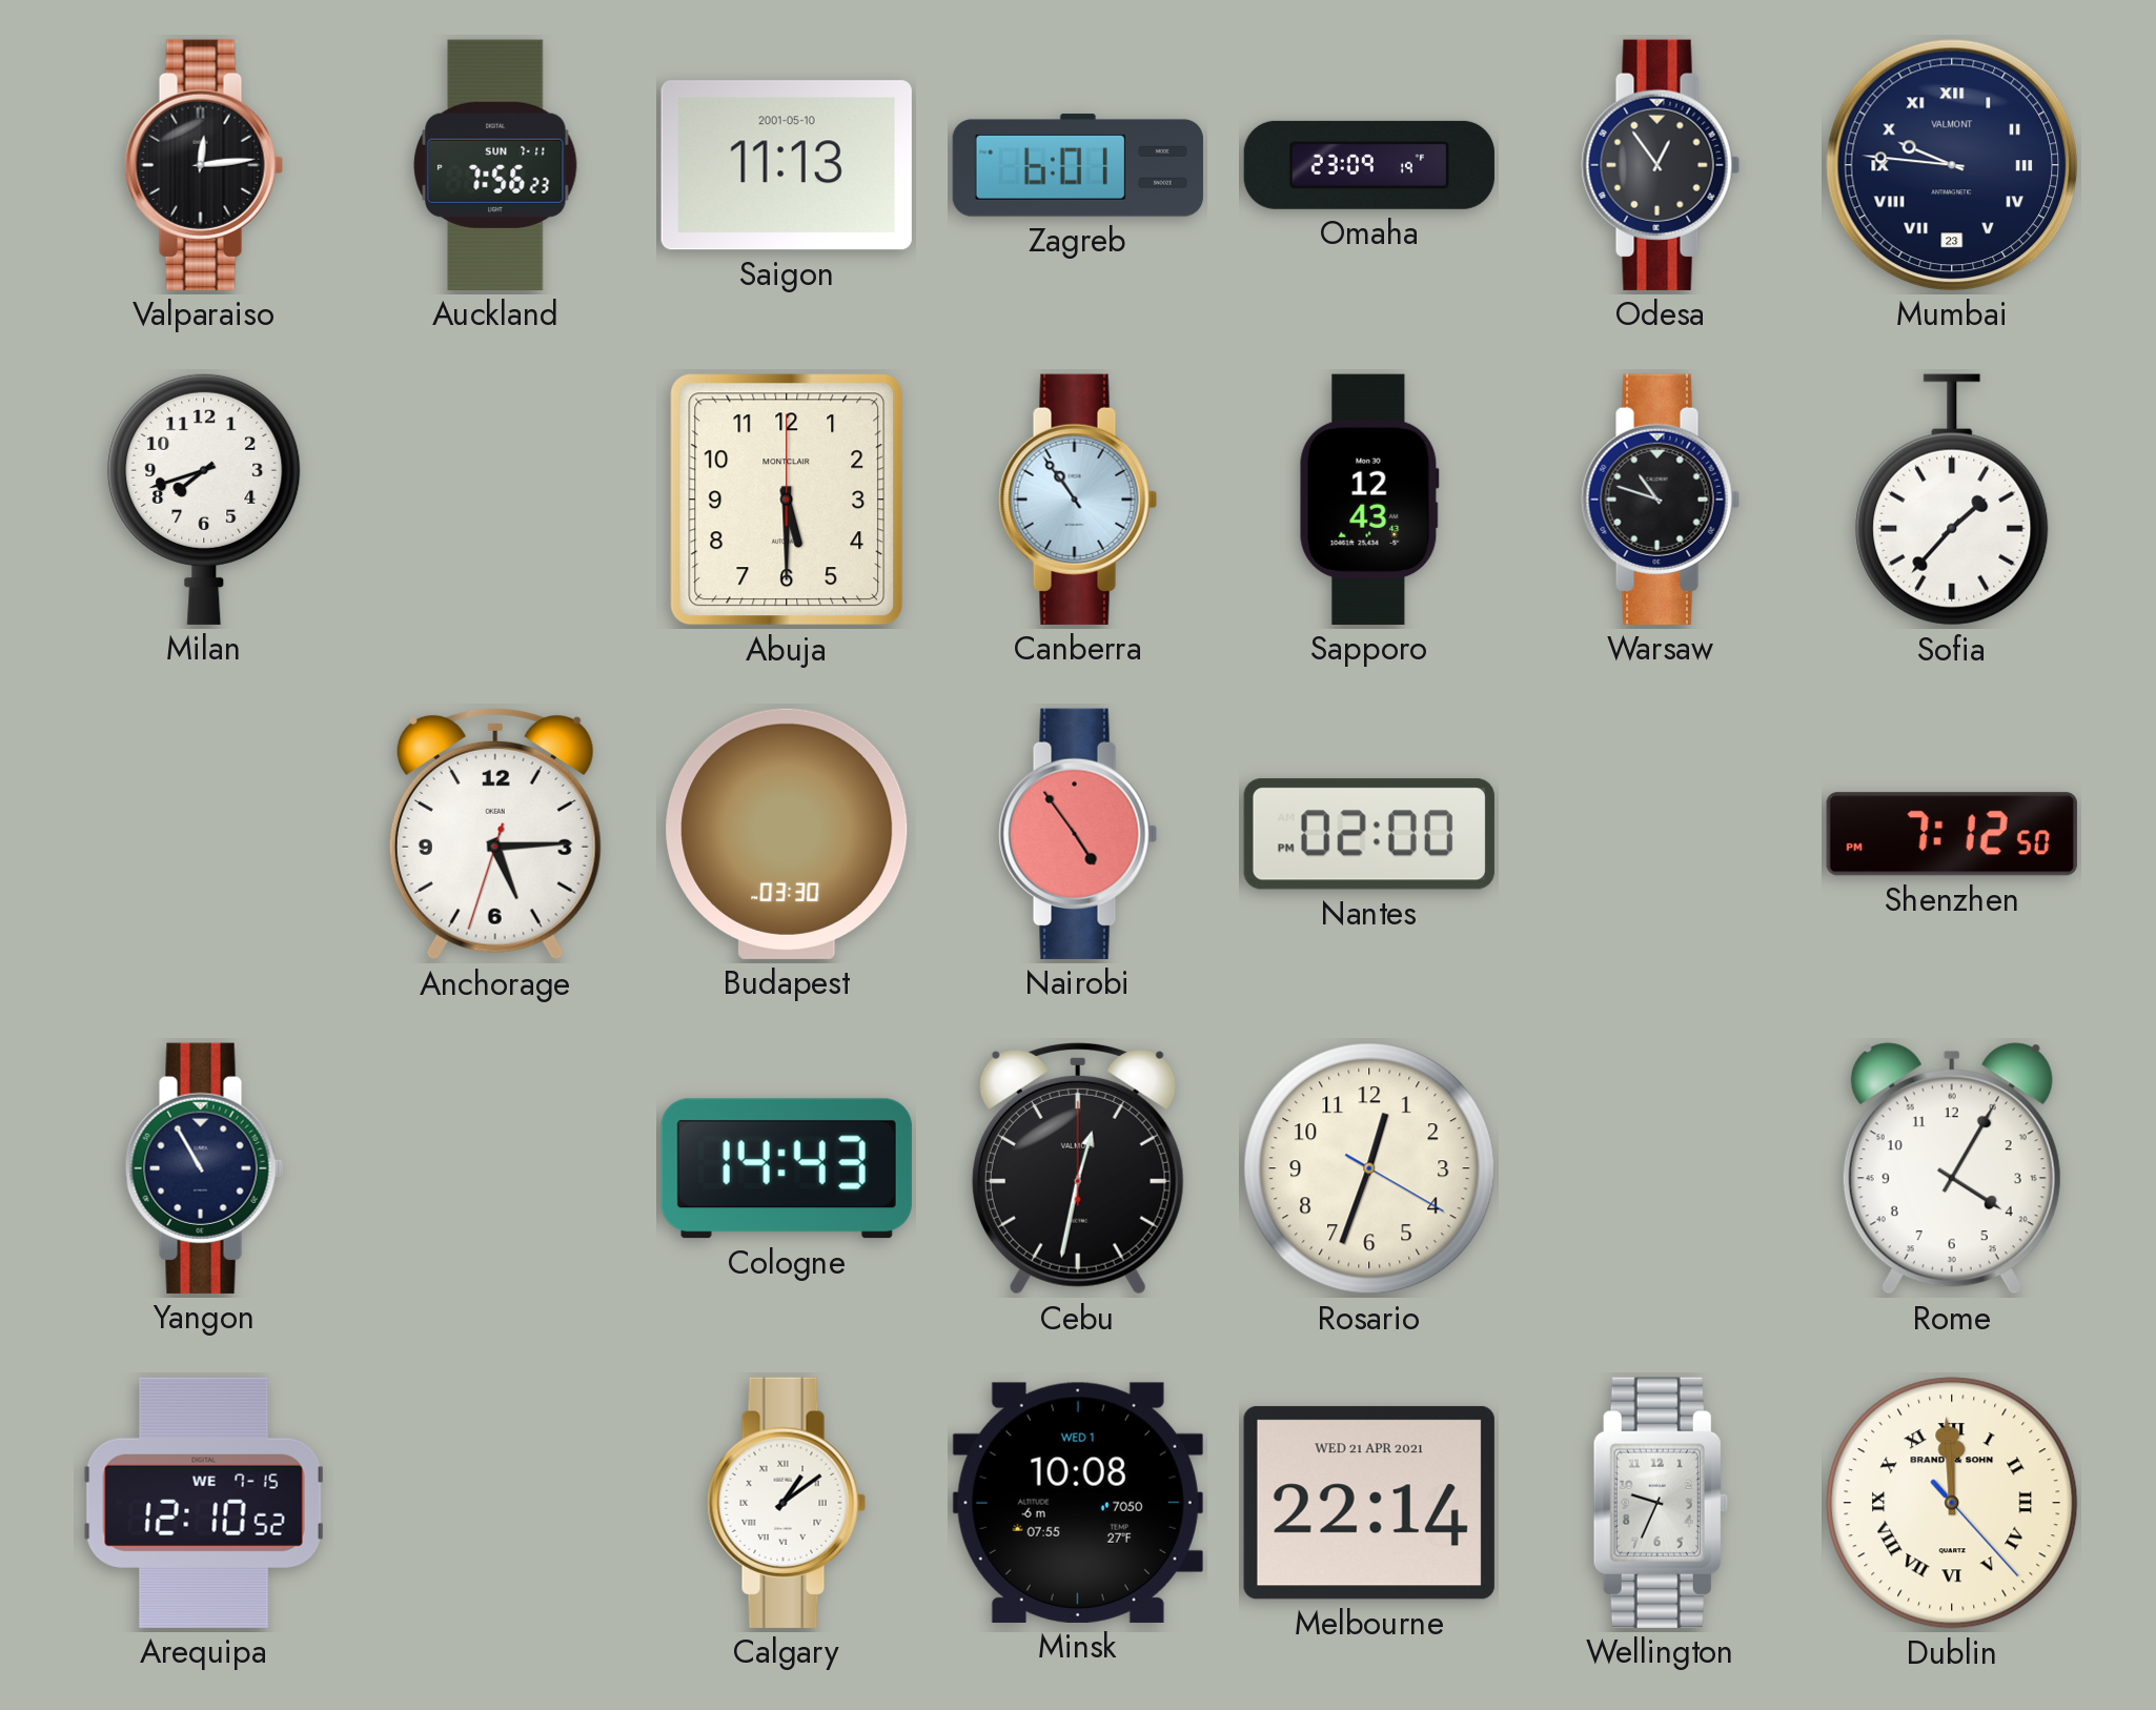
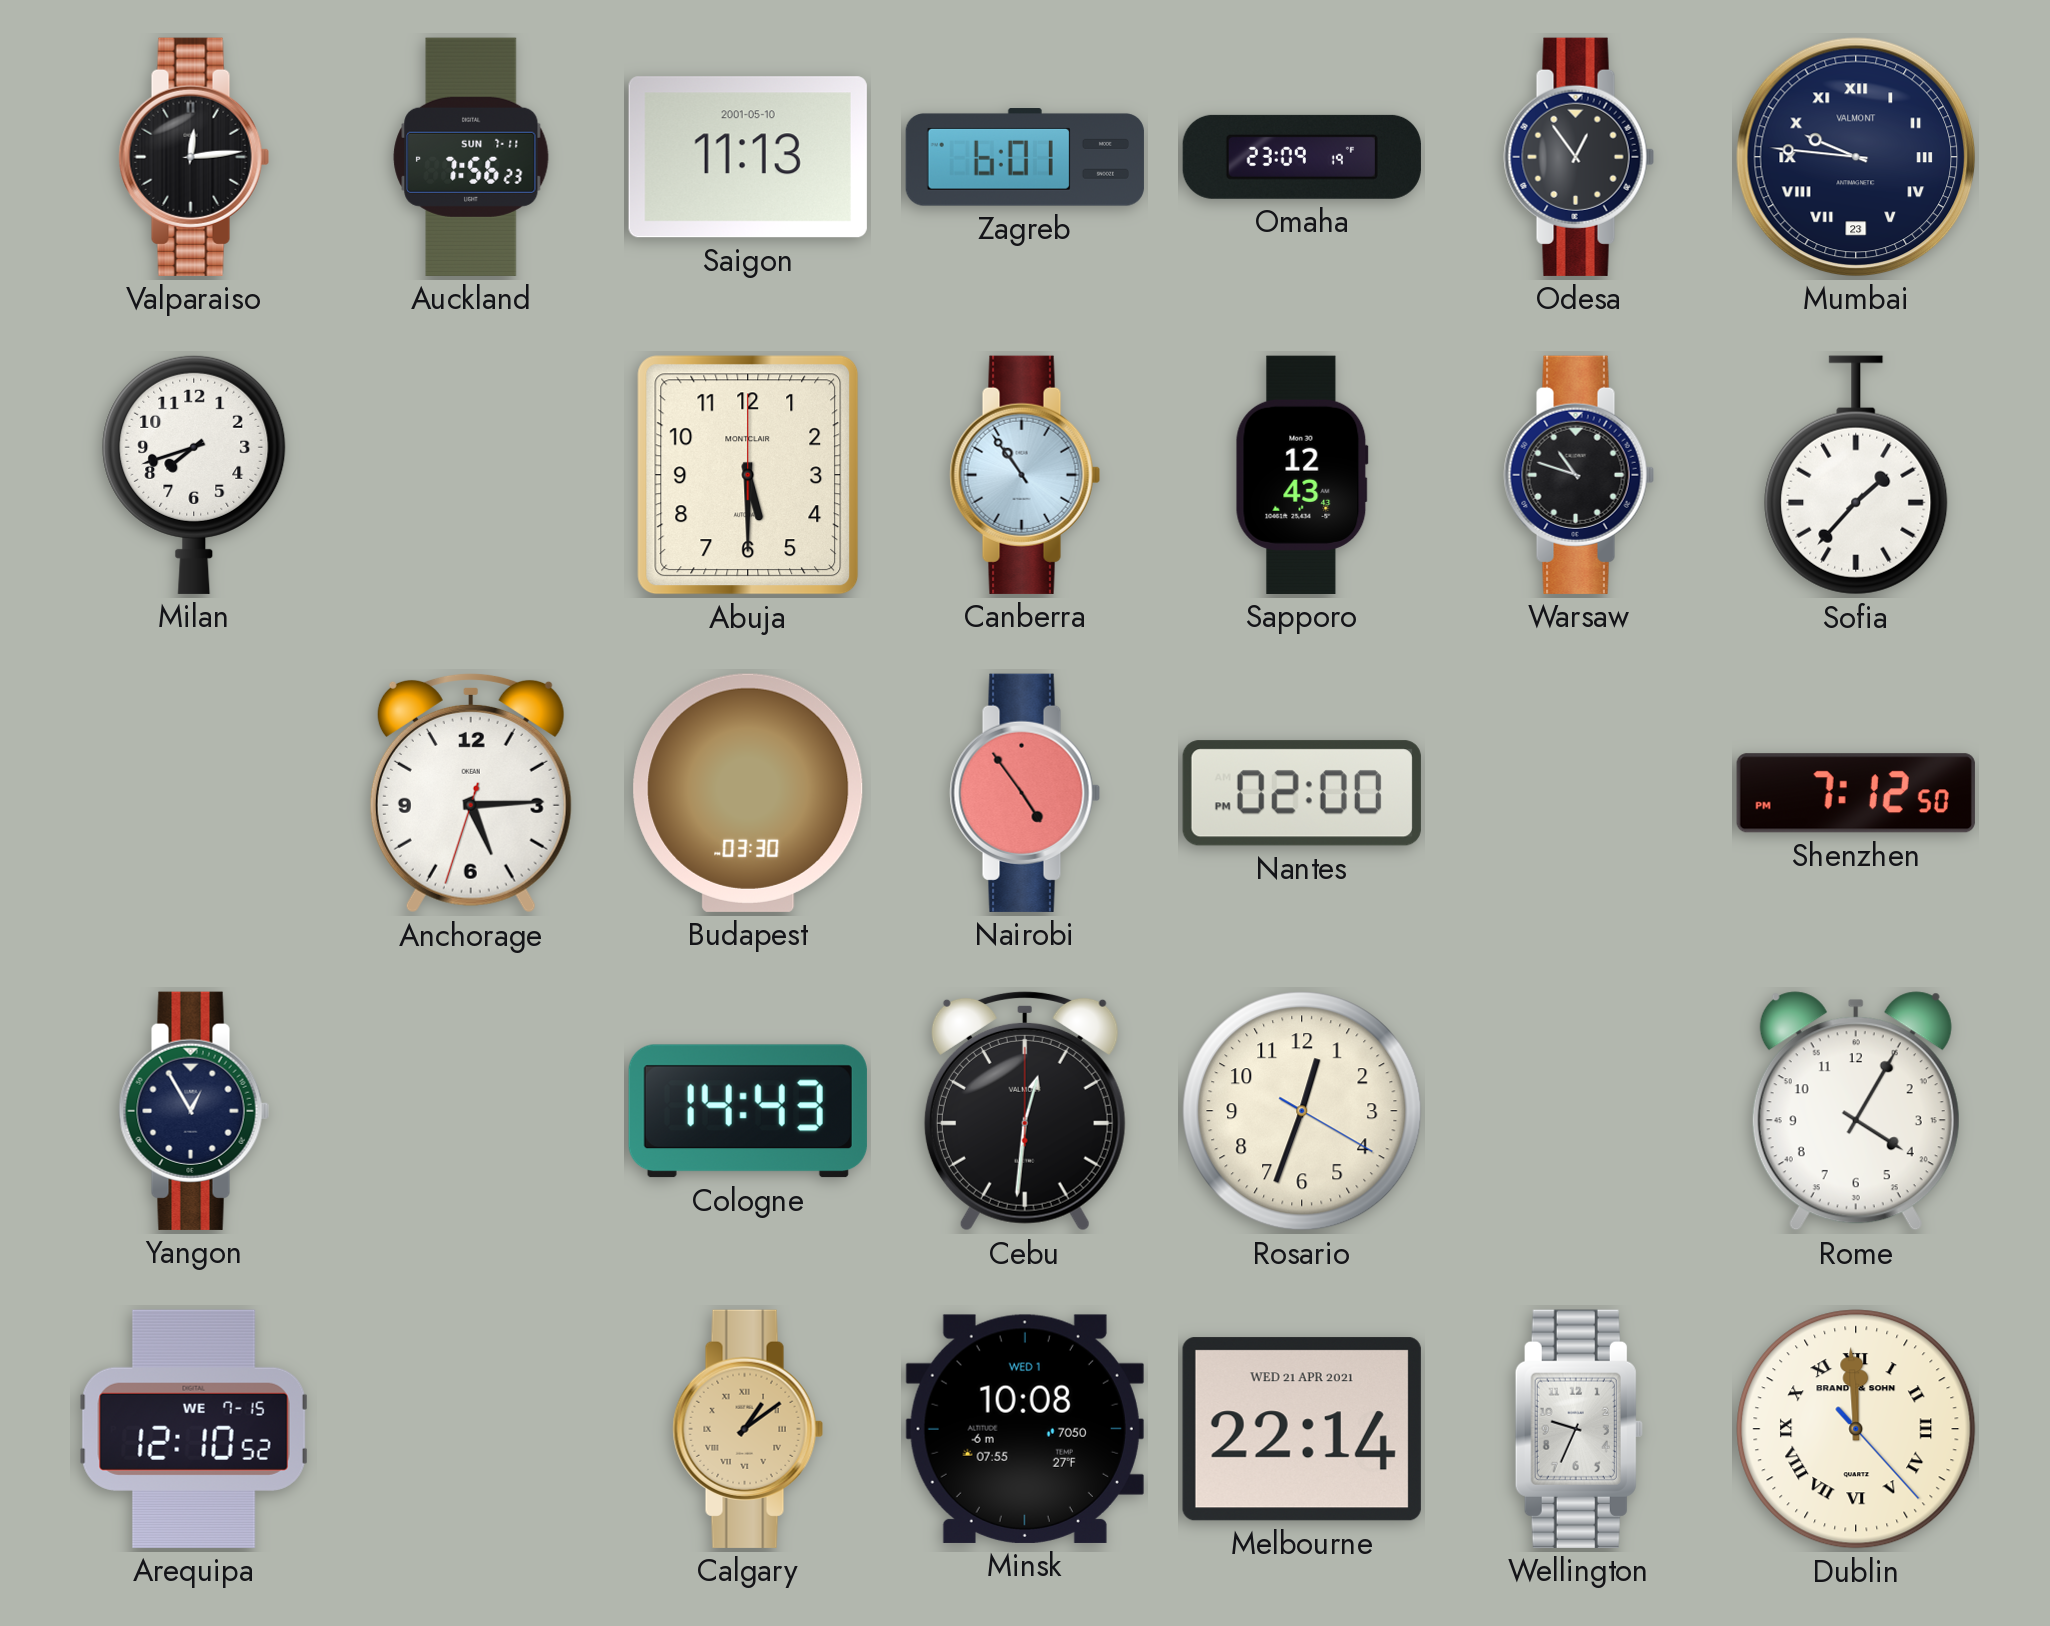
Yangon: 10:55 -> 12:55
Cebu: 12:32 -> 12:31
Calgary dial: white -> champagne
